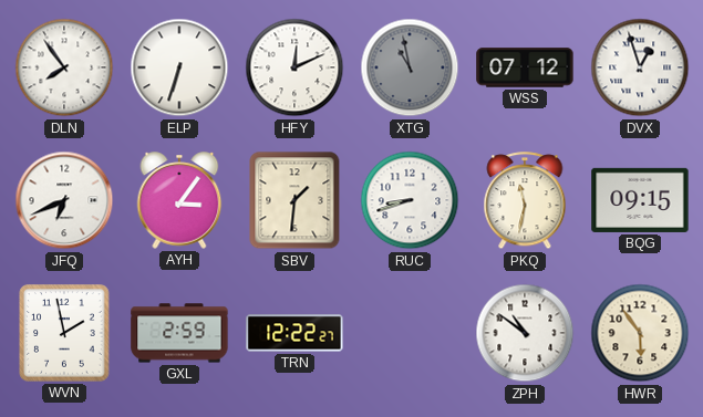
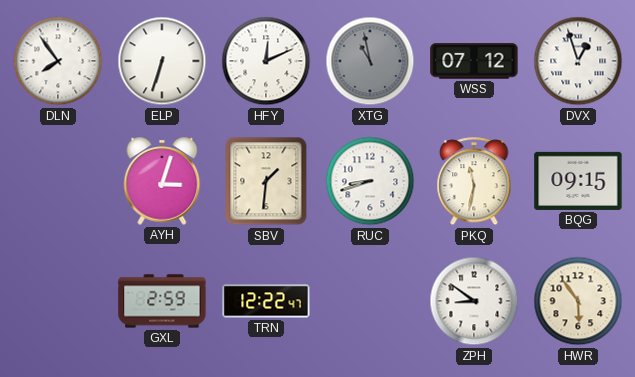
JFQ: 6:41 -> none
AYH: 3:06 -> 3:03
WVN: 1:58 -> none
TRN: 12:22:27 -> 12:22:47
ZPH: 10:51 -> 8:51
